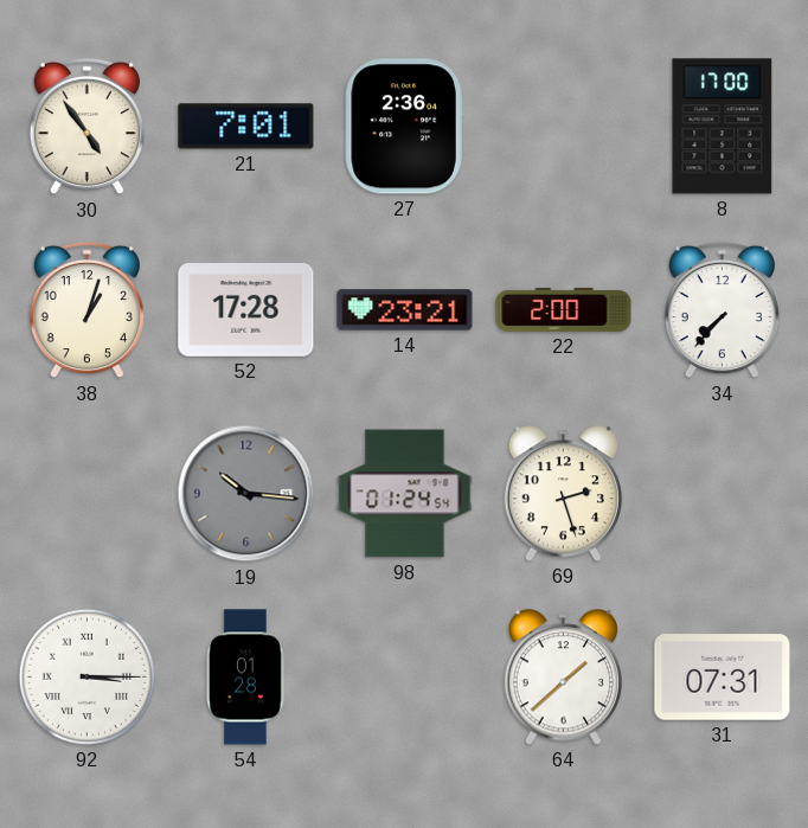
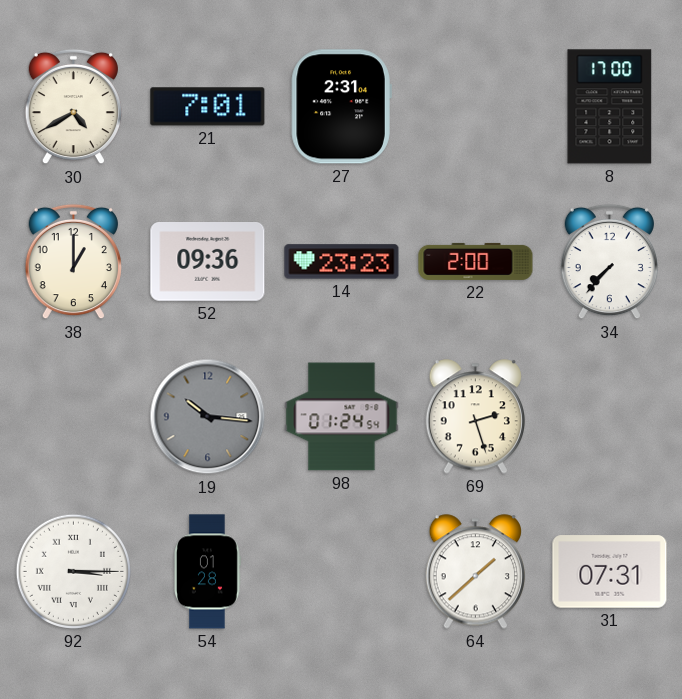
30: 4:54 -> 4:40
27: 2:36 -> 2:31
38: 1:03 -> 1:00
52: 17:28 -> 09:36
14: 23:21 -> 23:23
